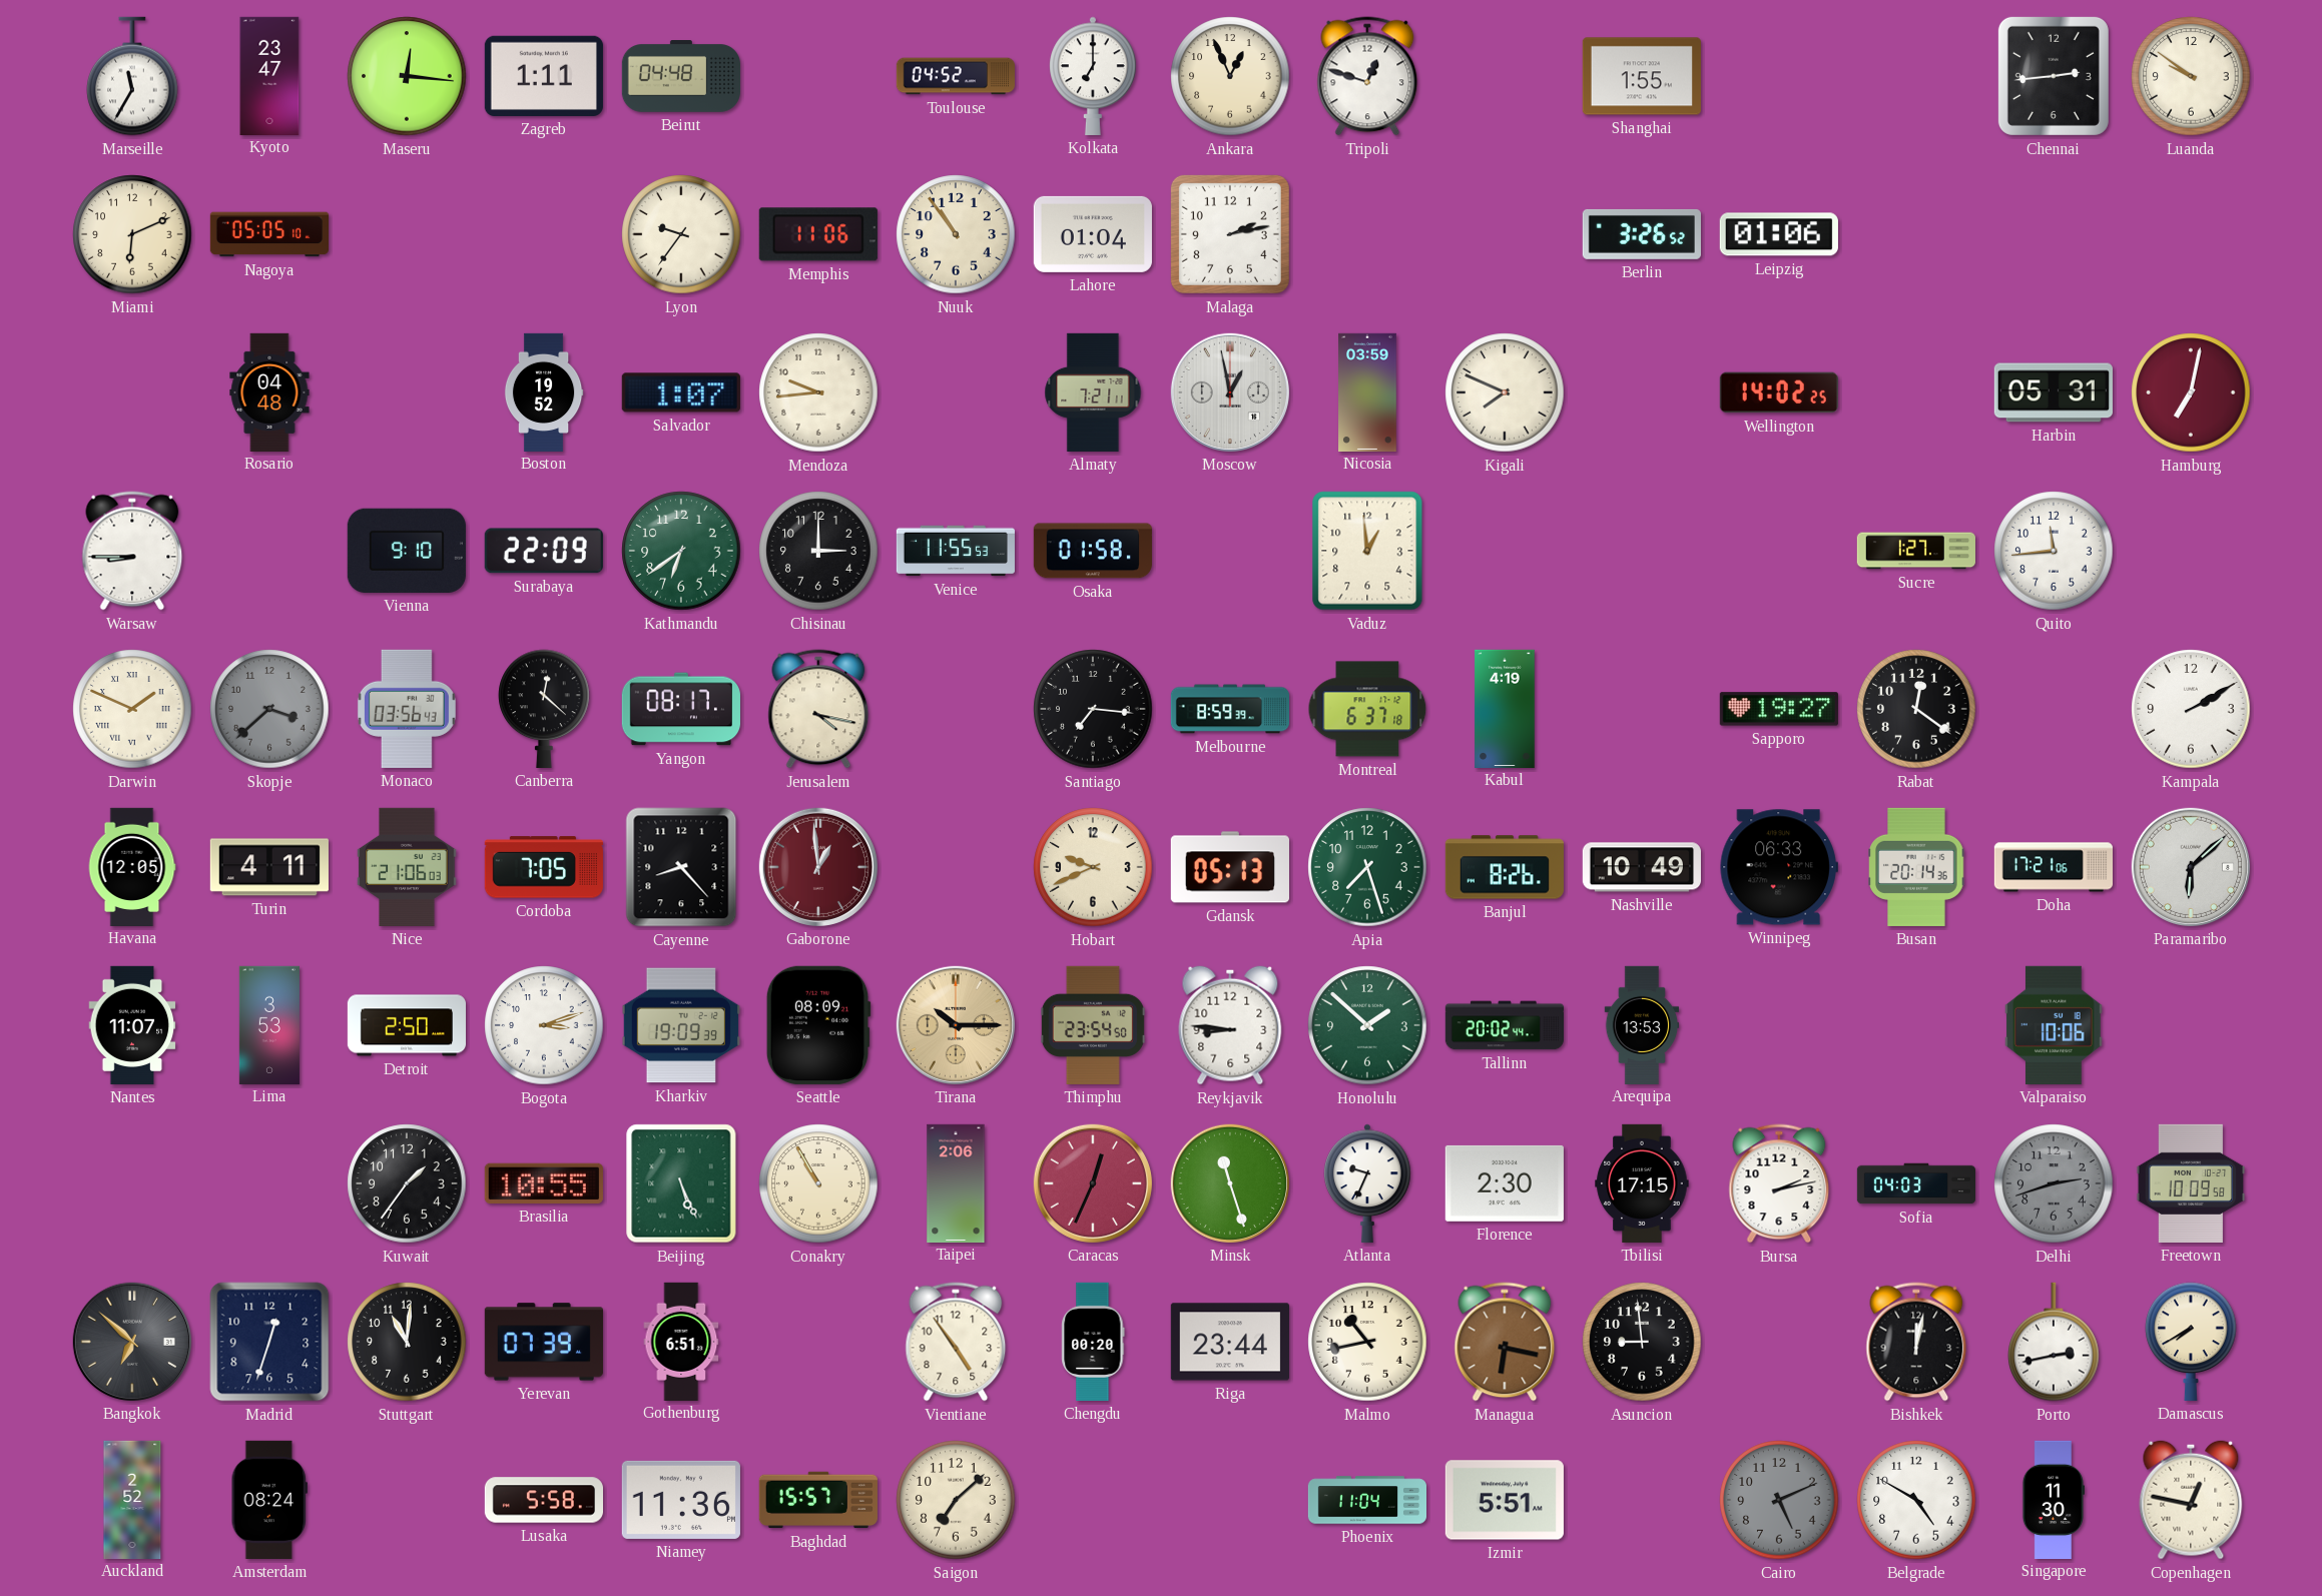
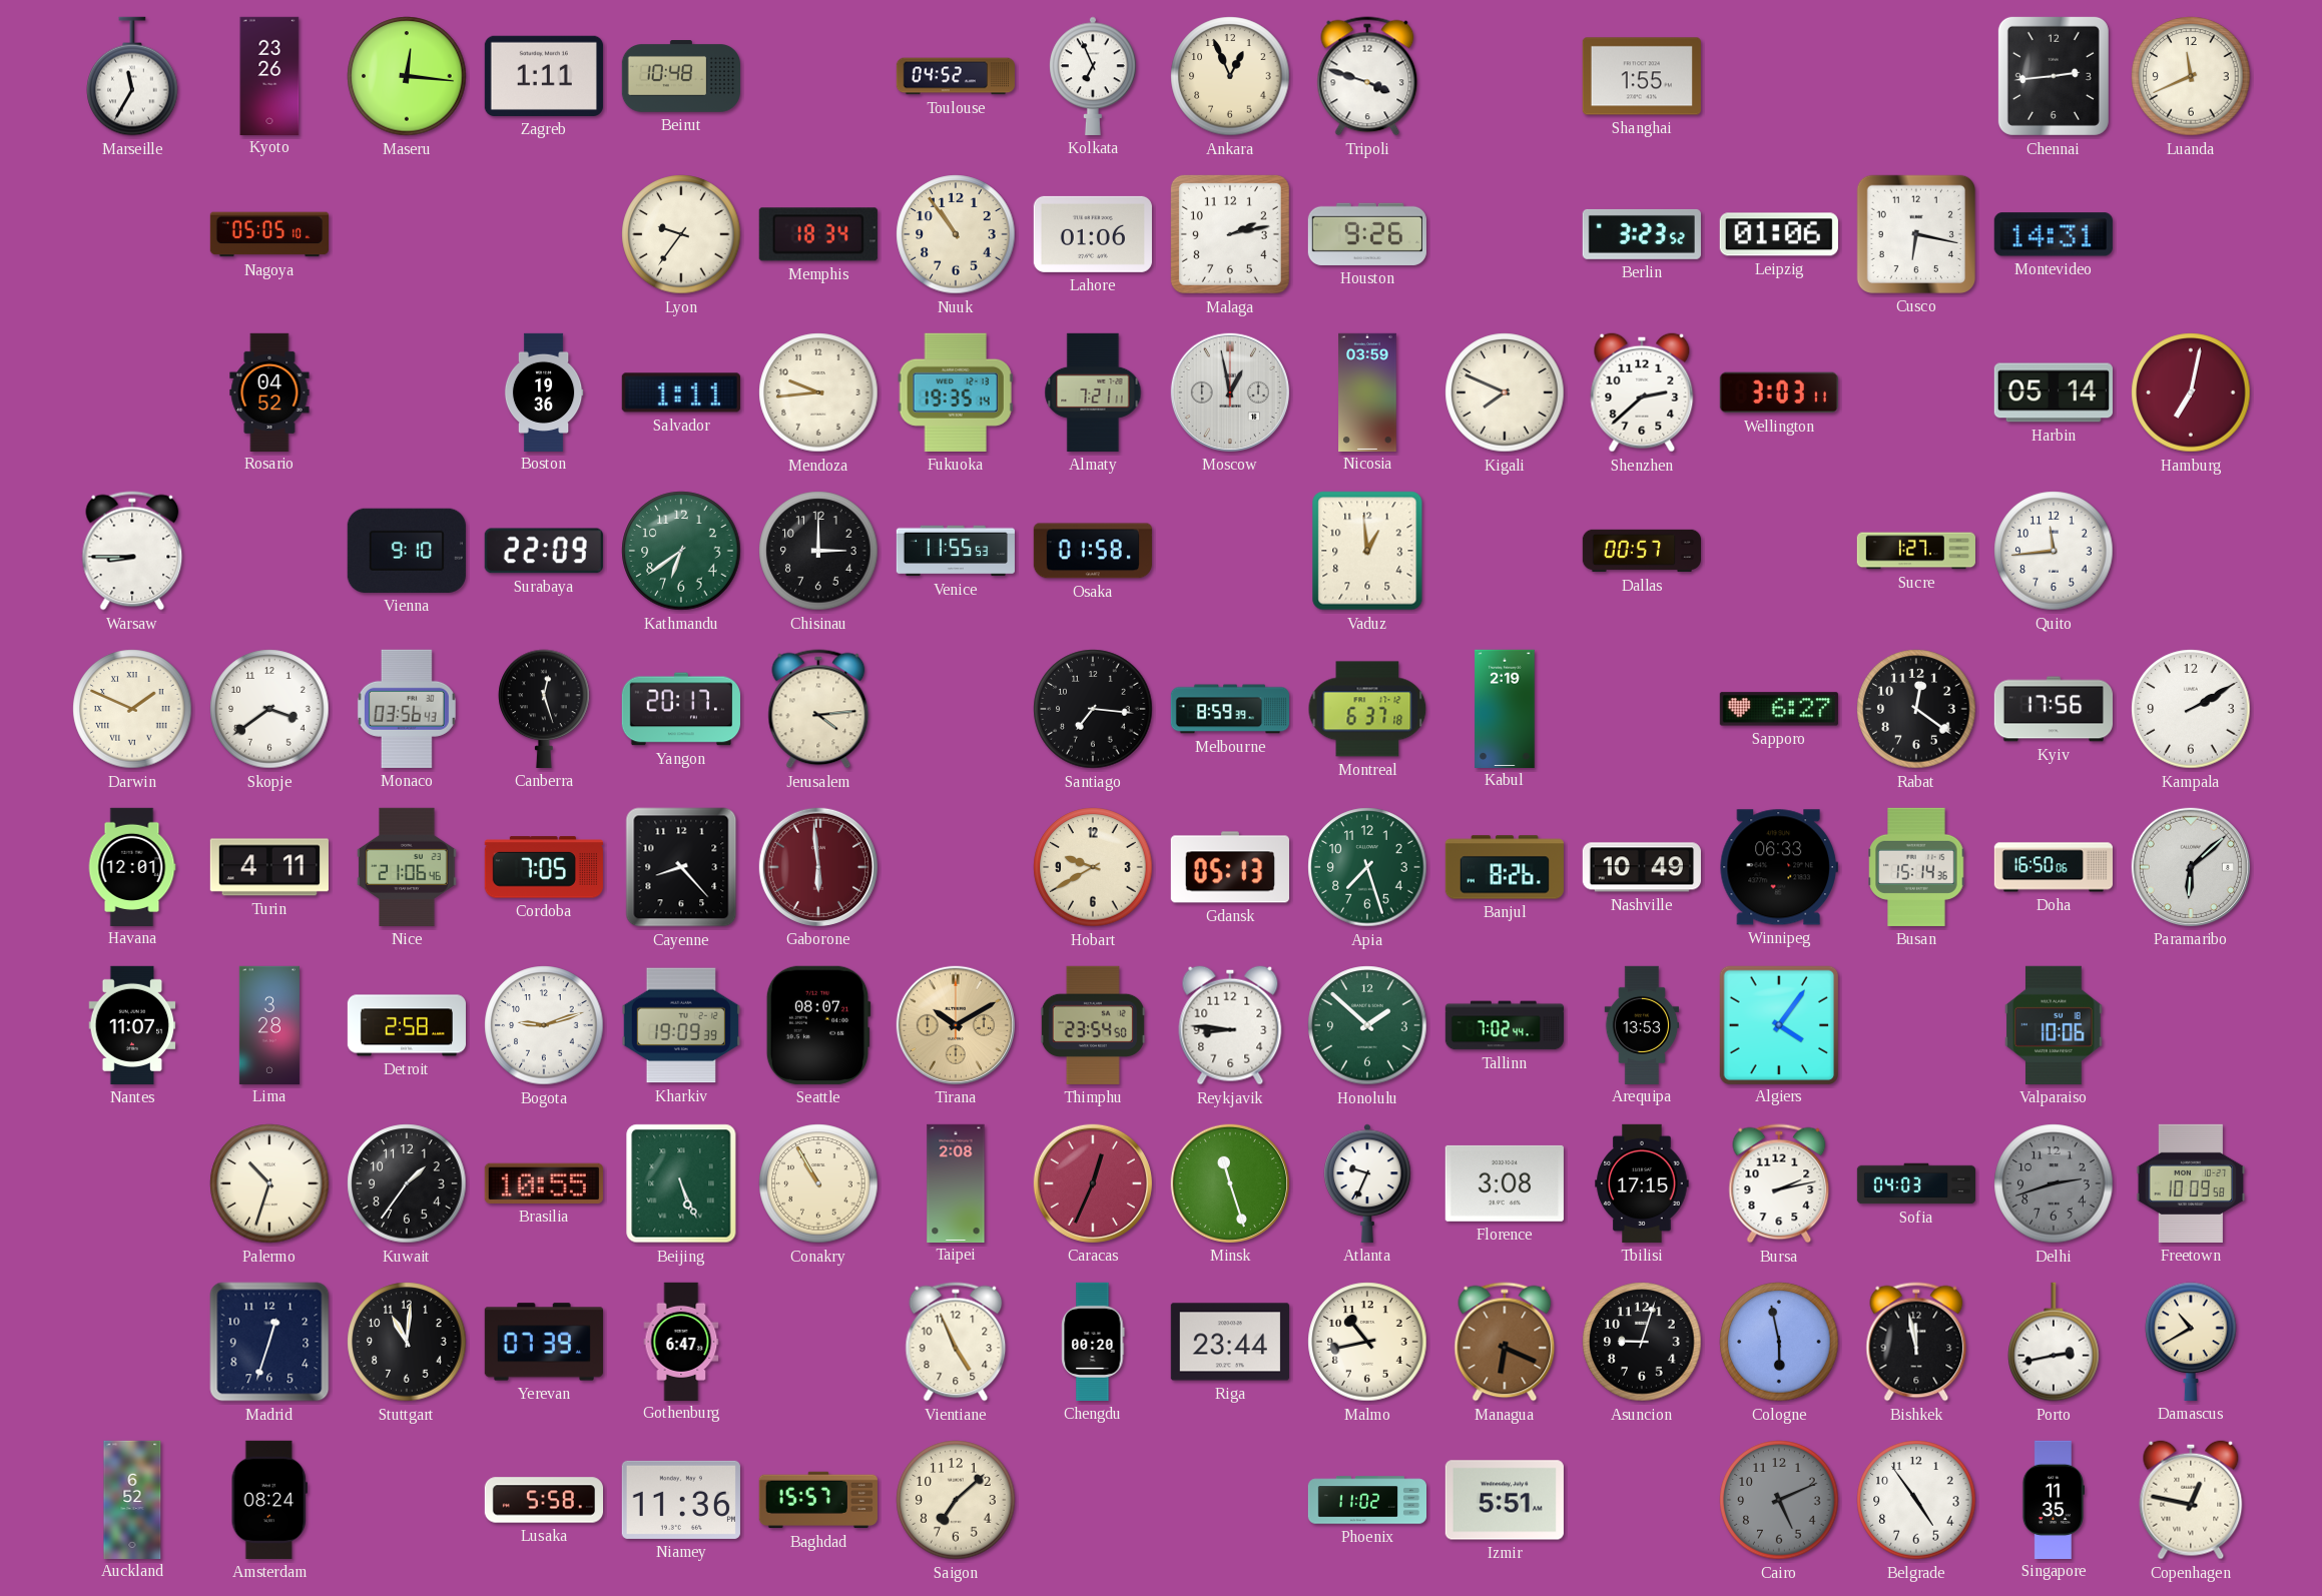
Kyoto: 23:47 -> 23:26
Beirut: 04:48 -> 10:48
Kolkata: 7:00 -> 6:56
Tripoli: 12:48 -> 3:48
Luanda: 9:51 -> 11:41
Miami: 6:11 -> none
Memphis: 11:06 -> 18:34
Lahore: 01:04 -> 01:06
Houston: none -> 9:26
Berlin: 3:26 -> 3:23
Cusco: none -> 6:17
Montevideo: none -> 14:31
Rosario: 04:48 -> 04:52
Boston: 19:52 -> 19:36
Salvador: 1:07 -> 1:11
Fukuoka: none -> 19:35
Shenzhen: none -> 2:38
Wellington: 14:02 -> 3:03
Harbin: 05:31 -> 05:14
Dallas: none -> 00:57
Skopje: 3:38 -> 3:39
Skopje dial: grey -> white
Canberra: 12:22 -> 12:27
Yangon: 08:17 -> 20:17
Jerusalem: 4:17 -> 4:14
Kabul: 4:19 -> 2:19
Sapporo: 19:27 -> 6:27
Kyiv: none -> 17:56
Havana: 12:05 -> 12:01
Nice: 21:06:03 -> 21:06:46
Gaborone: 12:59 -> 5:59
Hobart: 9:41 -> 9:40
Busan: 20:14 -> 15:14
Doha: 17:21 -> 16:50
Lima: 3:53 -> 3:28
Detroit: 2:50 -> 2:58
Bogota: 3:12 -> 9:12
Seattle: 08:09 -> 08:07
Tirana: 10:15 -> 10:10
Tallinn: 20:02 -> 7:02
Algiers: none -> 4:06
Palermo: none -> 10:33
Taipei: 2:06 -> 2:08
Florence: 2:30 -> 3:08
Bangkok: 6:52 -> none
Gothenburg: 6:51 -> 6:47
Vientiane: 4:54 -> 4:56
Managua: 6:17 -> 6:19
Asuncion: 8:59 -> 9:03
Cologne: none -> 5:58
Bishkek: 12:02 -> 11:58
Damascus: 7:40 -> 10:40
Auckland: 2:52 -> 6:52
Phoenix: 11:04 -> 11:02
Belgrade: 4:50 -> 4:54
Singapore: 11:30 -> 11:35
